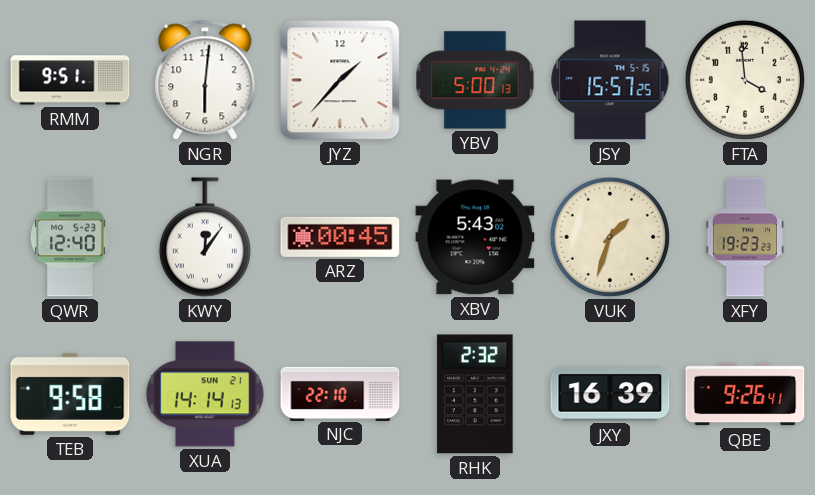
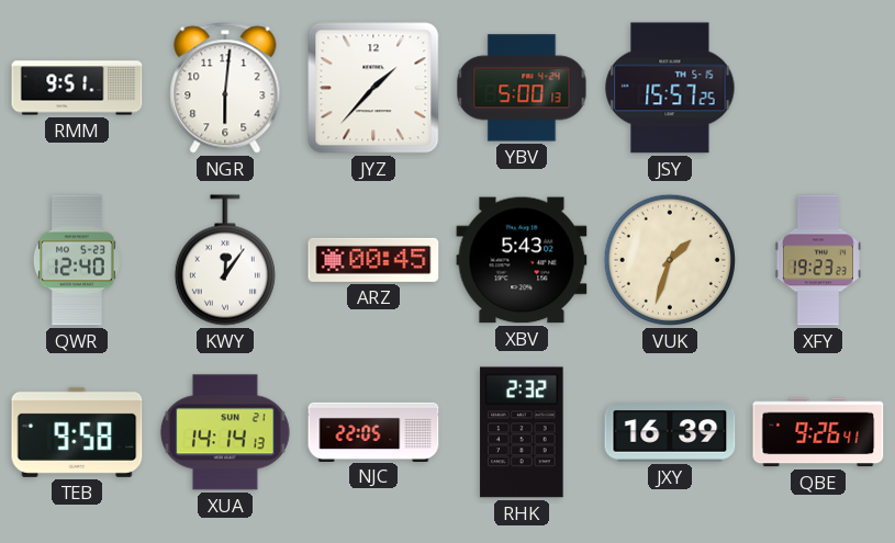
FTA: 3:59 -> none
NJC: 22:10 -> 22:05
